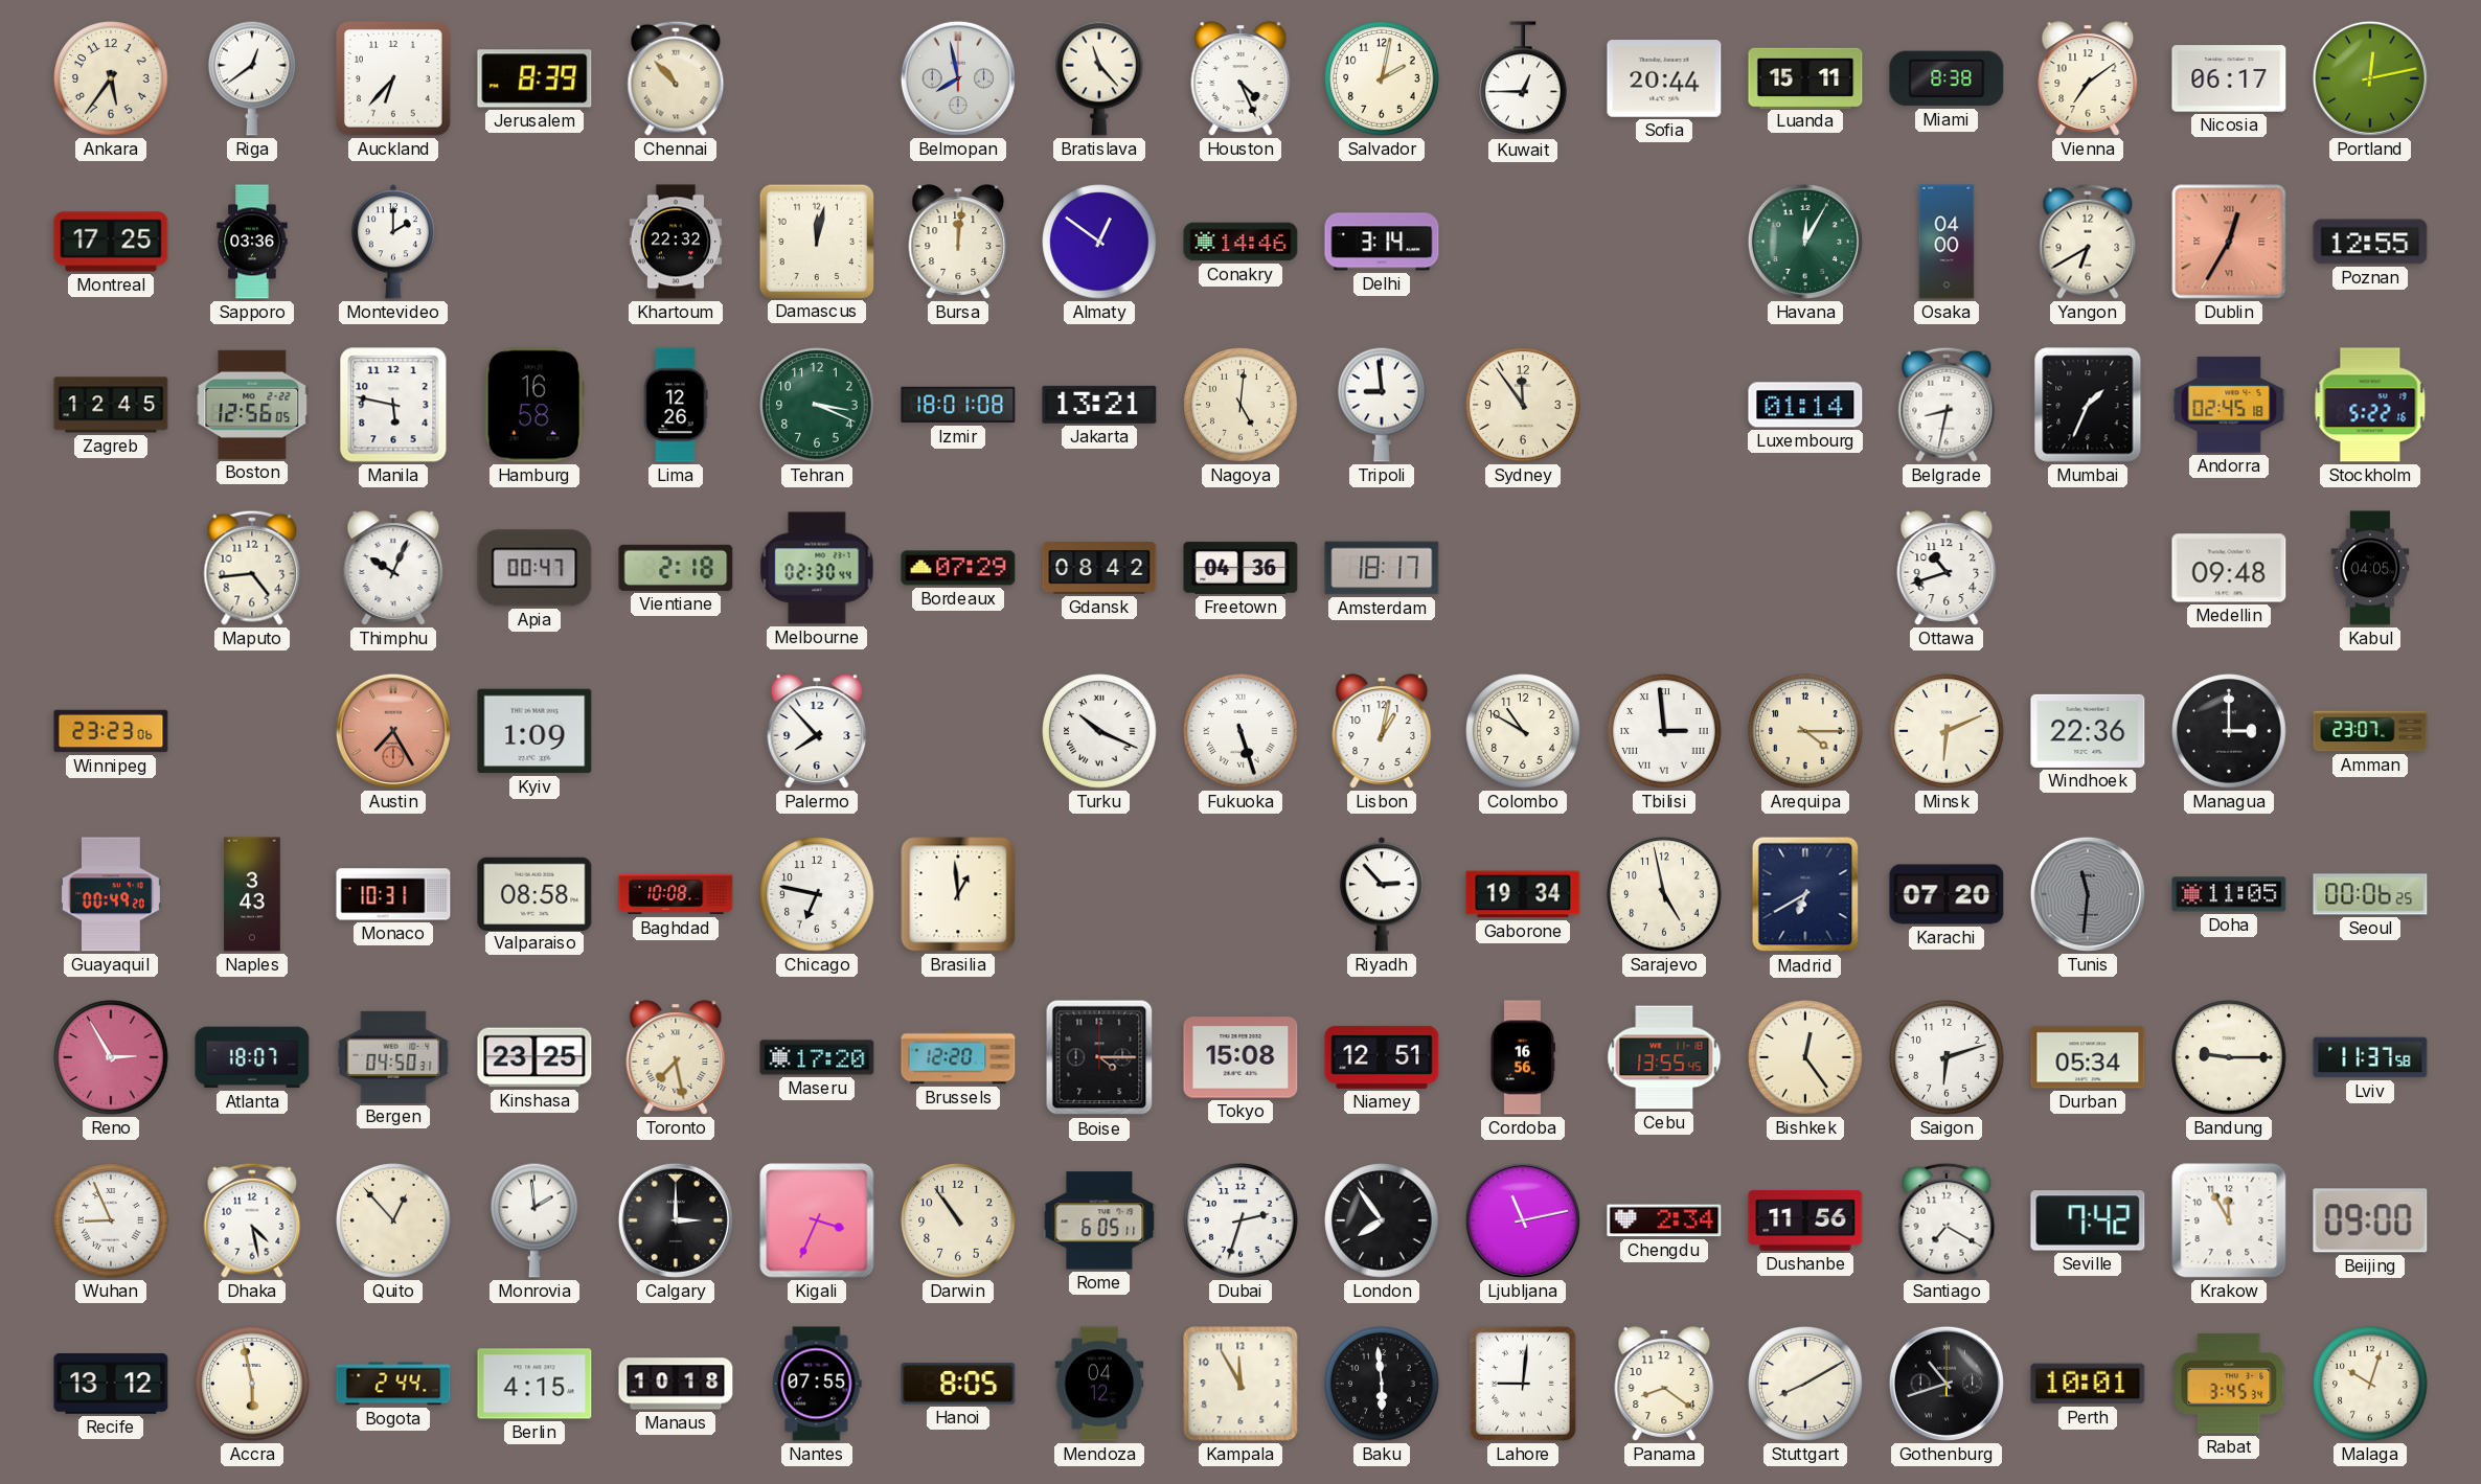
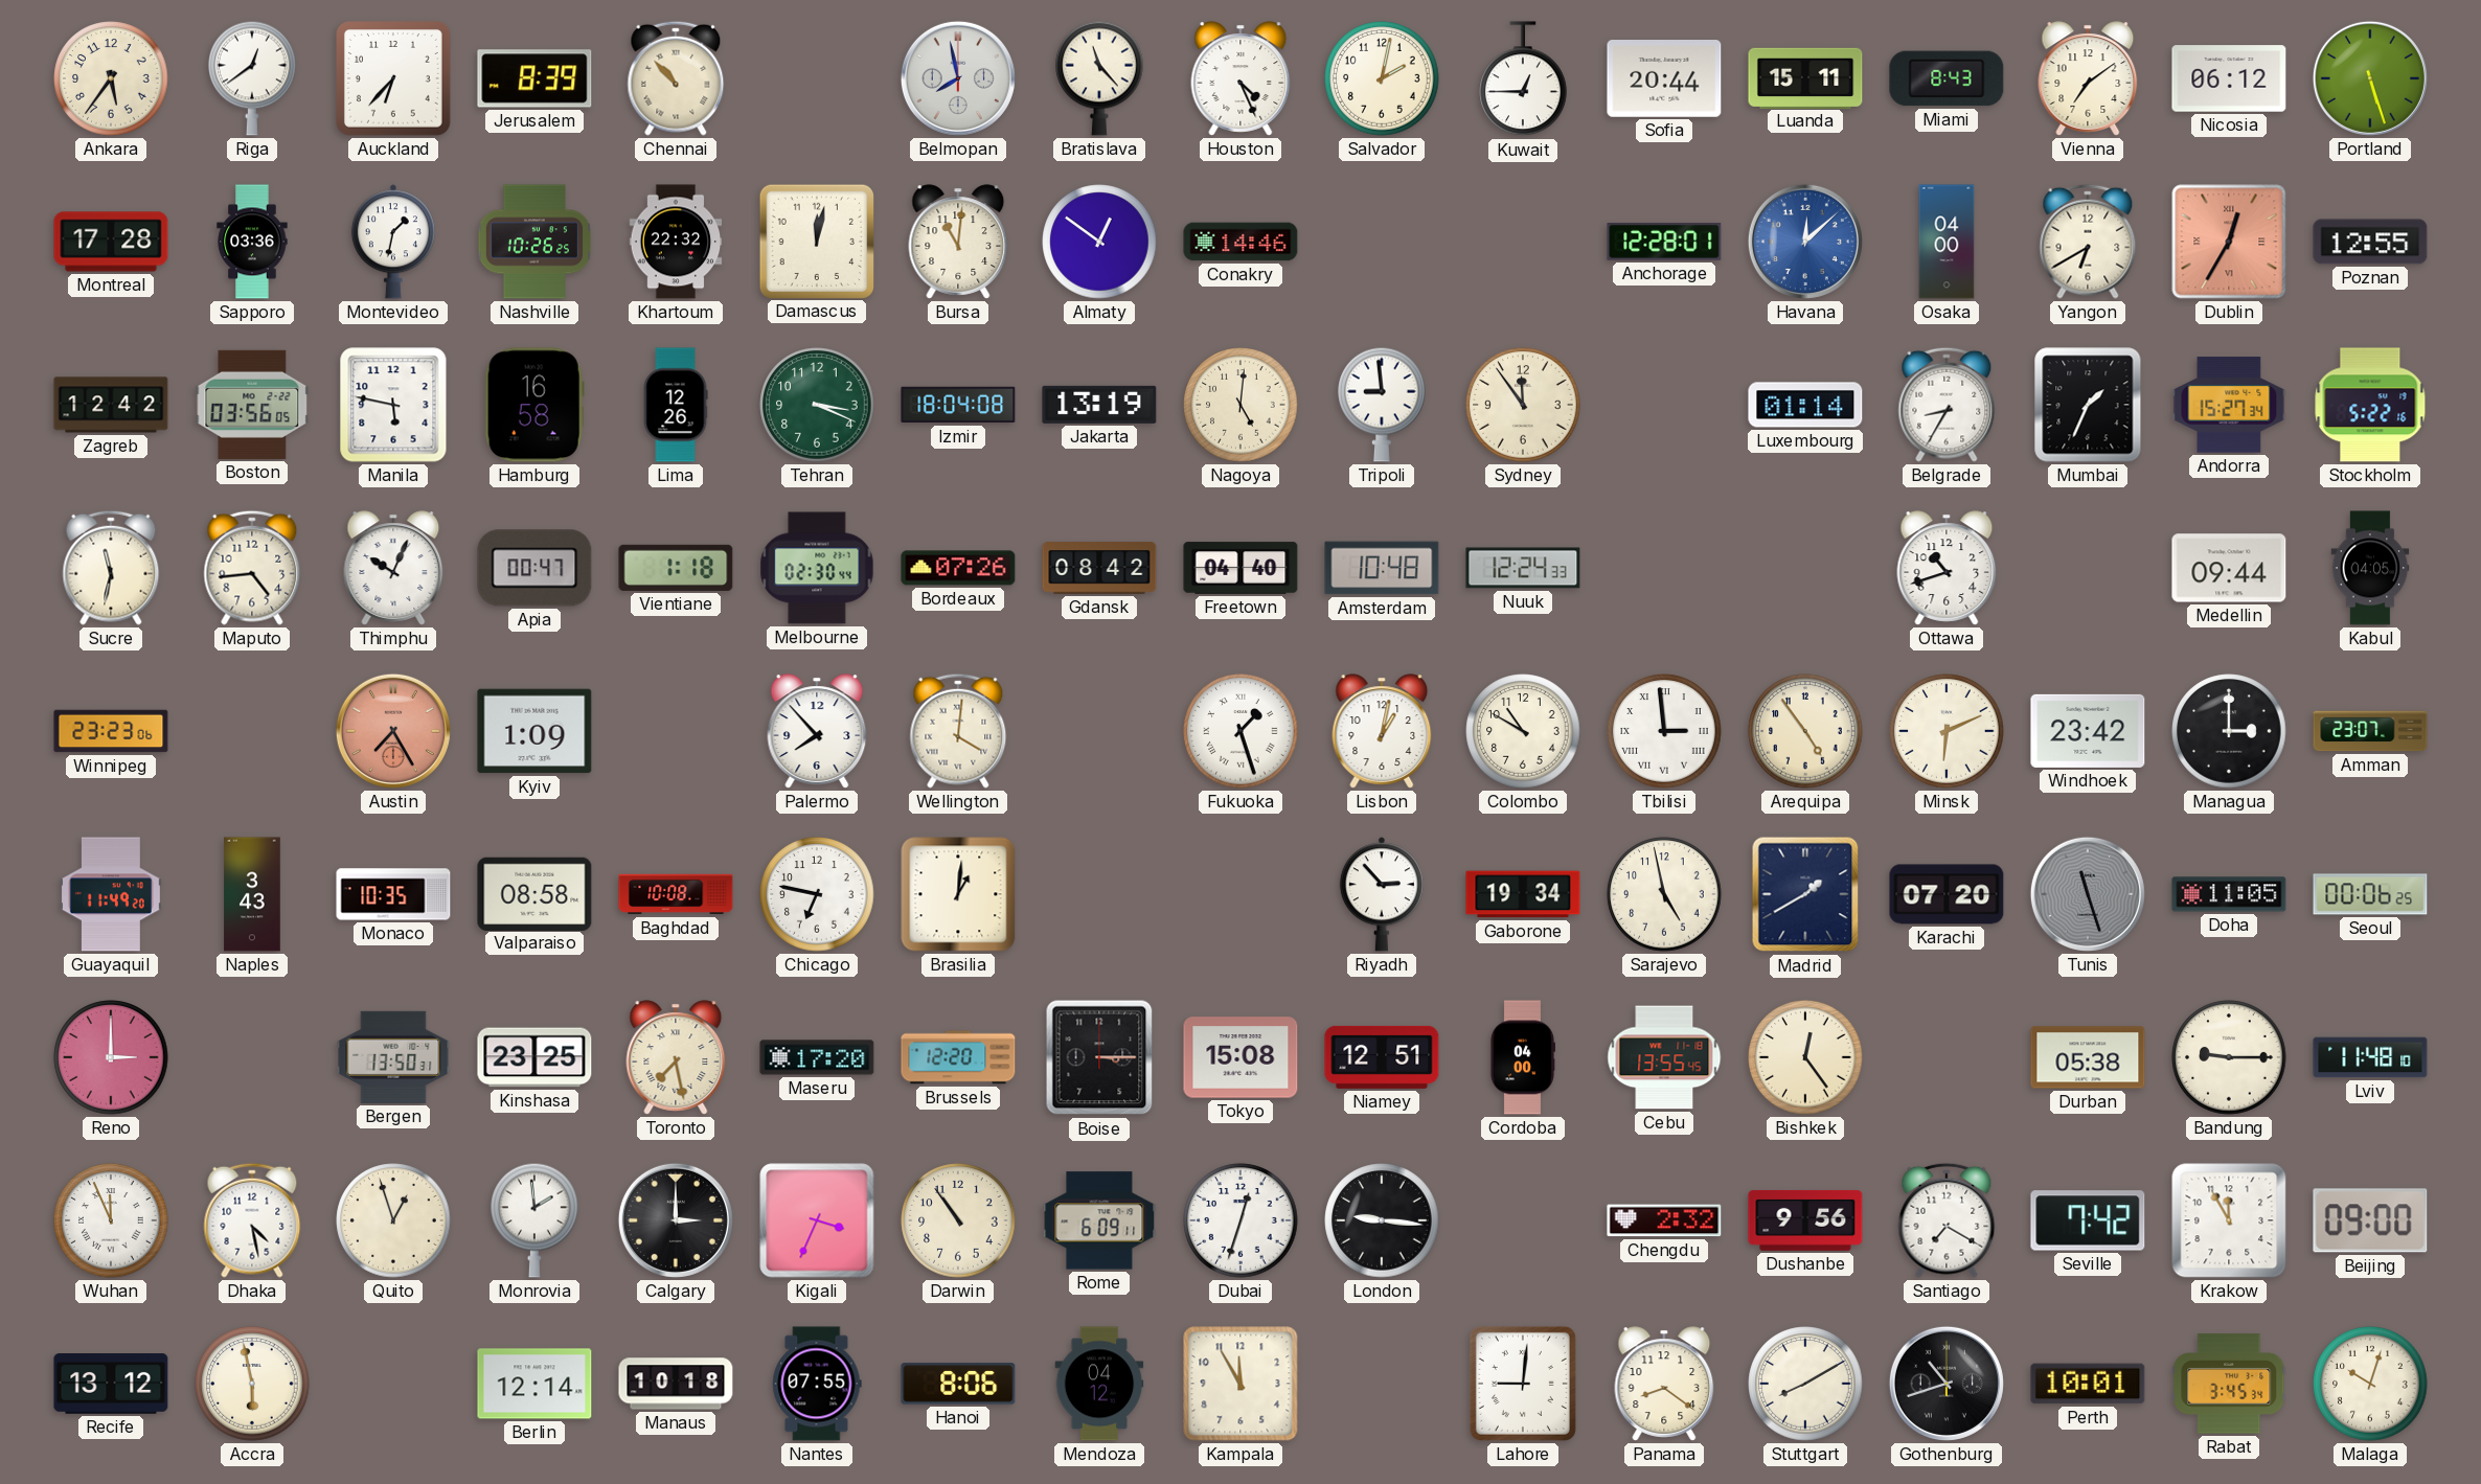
Miami: 8:38 -> 8:43
Nicosia: 06:17 -> 06:12
Portland: 12:13 -> 5:27
Montreal: 17:25 -> 17:28
Montevideo: 2:00 -> 1:32
Nashville: none -> 10:26
Bursa: 12:01 -> 11:01
Delhi: 3:14 -> none
Anchorage: none -> 12:28
Havana: 12:05 -> 12:08
Havana dial: green -> blue
Zagreb: 12:45 -> 12:42
Boston: 12:56 -> 03:56
Izmir: 18:01 -> 18:04
Jakarta: 13:21 -> 13:19
Belgrade: 8:32 -> 8:35
Andorra: 02:45 -> 15:27
Sucre: none -> 11:32
Vientiane: 2:18 -> 1:18
Bordeaux: 07:29 -> 07:26
Freetown: 04:36 -> 04:40
Amsterdam: 18:17 -> 10:48
Nuuk: none -> 12:24
Medellin: 09:48 -> 09:44
Wellington: none -> 4:01
Turku: 10:19 -> none
Fukuoka: 5:27 -> 1:27
Arequipa: 4:15 -> 4:54
Windhoek: 22:36 -> 23:42
Guayaquil: 00:49 -> 11:49
Monaco: 10:31 -> 10:35
Brasilia: 12:59 -> 1:01
Madrid: 6:40 -> 1:40
Tunis: 11:31 -> 11:27
Reno: 2:55 -> 3:00
Atlanta: 18:07 -> none
Bergen: 04:50 -> 13:50
Boise: 4:15 -> 3:15
Cordoba: 16:56 -> 04:00
Saigon: 6:12 -> none
Durban: 05:34 -> 05:38
Lviv: 11:37 -> 11:48
Wuhan: 8:56 -> 11:56
Quito: 12:53 -> 12:57
Rome: 6:05 -> 6:09
Dubai: 2:33 -> 12:33
London: 7:54 -> 9:16
Ljubljana: 11:13 -> none
Chengdu: 2:34 -> 2:32
Dushanbe: 11:56 -> 9:56
Bogota: 2:44 -> none
Berlin: 4:15 -> 12:14
Hanoi: 8:05 -> 8:06
Baku: 5:59 -> none
